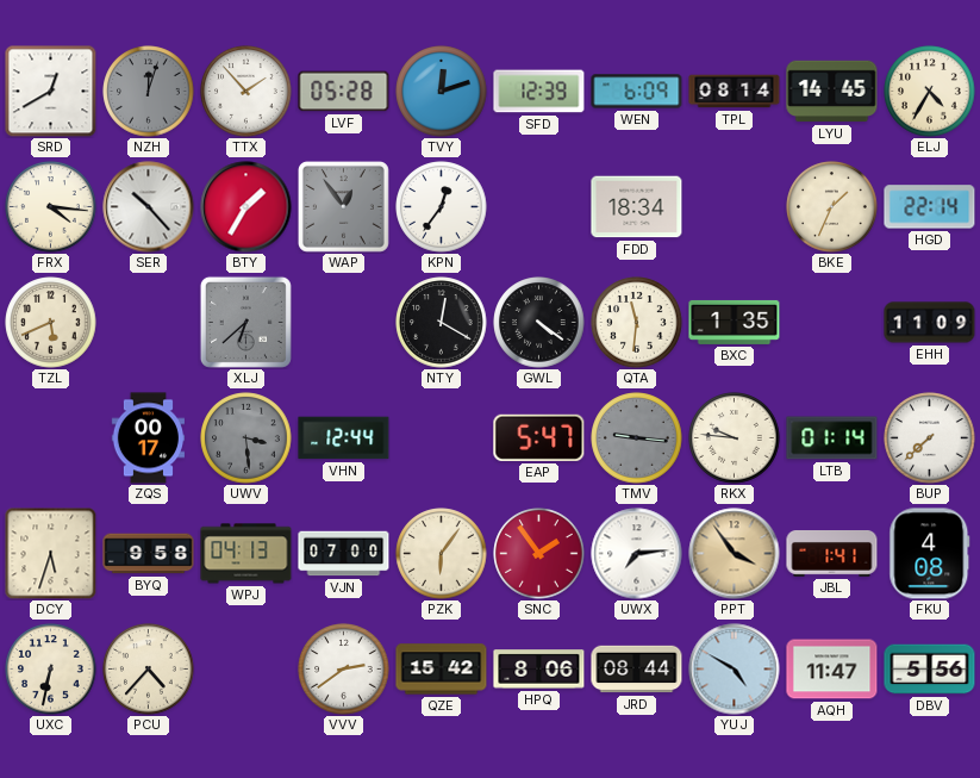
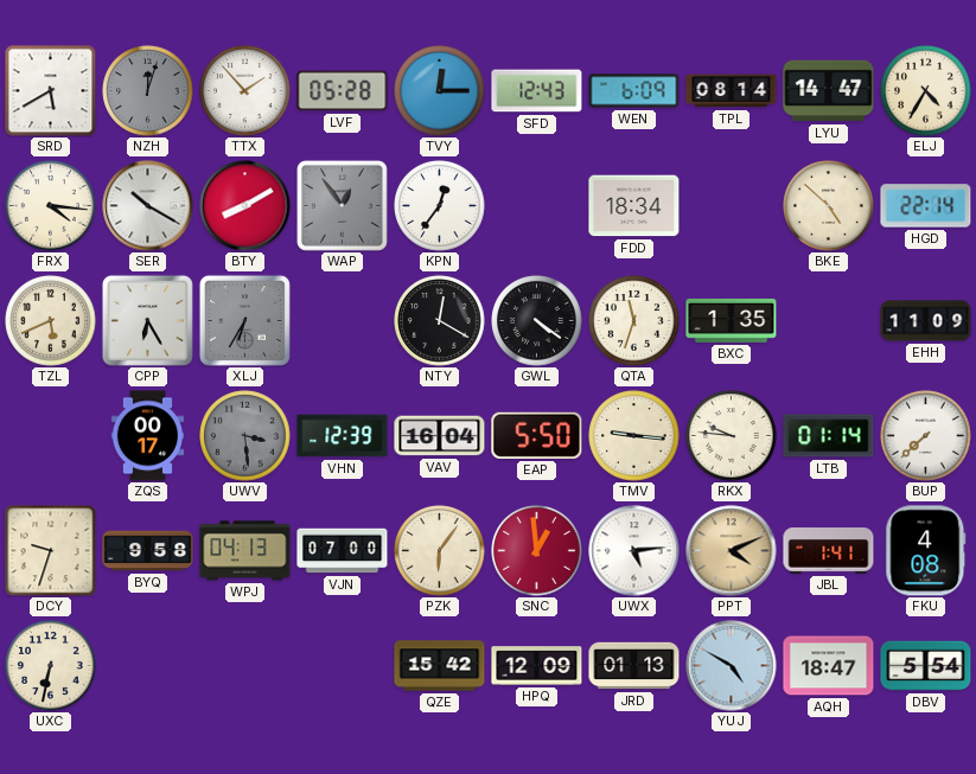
SRD: 12:40 -> 5:40
TVY: 12:12 -> 12:15
SFD: 12:39 -> 12:43
LYU: 14:45 -> 14:47
SER: 10:23 -> 10:20
BTY: 1:35 -> 8:10
BKE: 1:34 -> 4:52
CPP: none -> 6:25
XLJ: 6:38 -> 6:35
QTA: 11:31 -> 11:33
VHN: 12:44 -> 12:39
VAV: none -> 16:04
EAP: 5:47 -> 5:50
TMV dial: grey -> cream
DCY: 5:33 -> 9:33
SNC: 1:54 -> 12:59
UWX: 7:14 -> 5:14
PPT: 3:54 -> 4:11
PCU: 4:37 -> none
VVV: 2:39 -> none
HPQ: 8:06 -> 12:09
JRD: 08:44 -> 01:13
AQH: 11:47 -> 18:47
DBV: 5:56 -> 5:54
